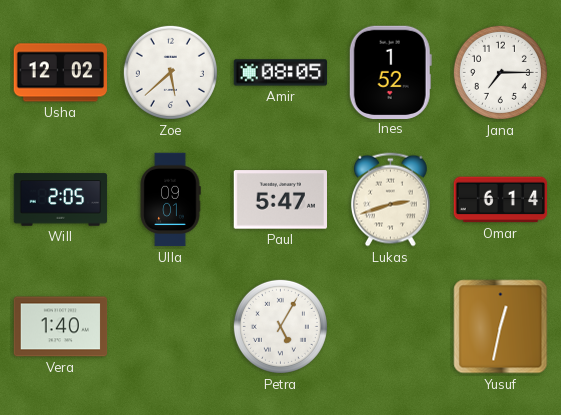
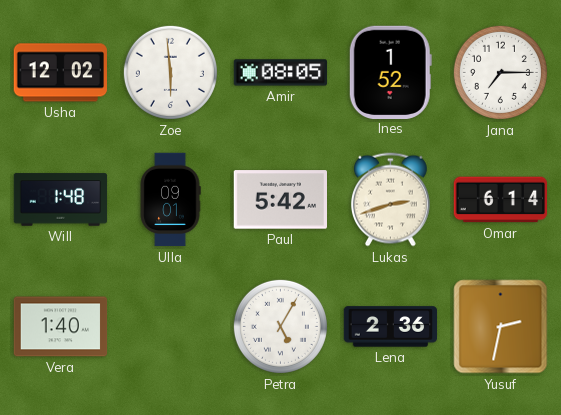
Zoe: 5:38 -> 5:59
Will: 2:05 -> 1:48
Paul: 5:47 -> 5:42
Lena: none -> 2:36
Yusuf: 12:32 -> 2:32
